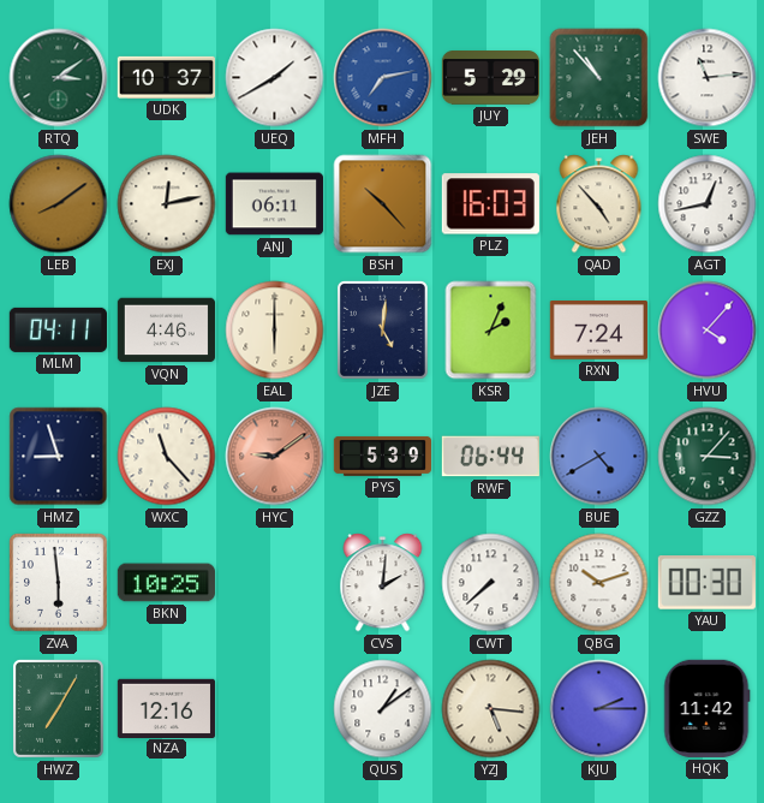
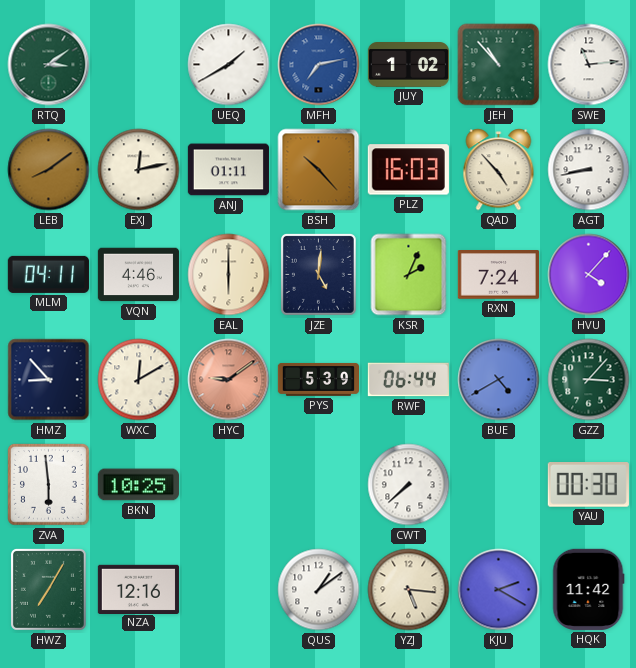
UDK: 10:37 -> none
JUY: 5:29 -> 1:02
ANJ: 06:11 -> 01:11
AGT: 12:43 -> 8:43
HMZ: 8:57 -> 8:53
WXC: 11:23 -> 12:10
CVS: 2:01 -> none
QBG: 10:12 -> none
KJU: 2:15 -> 2:20
